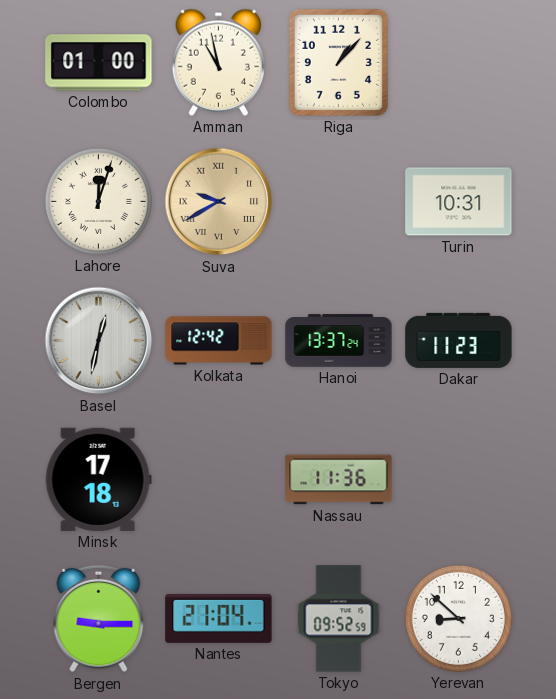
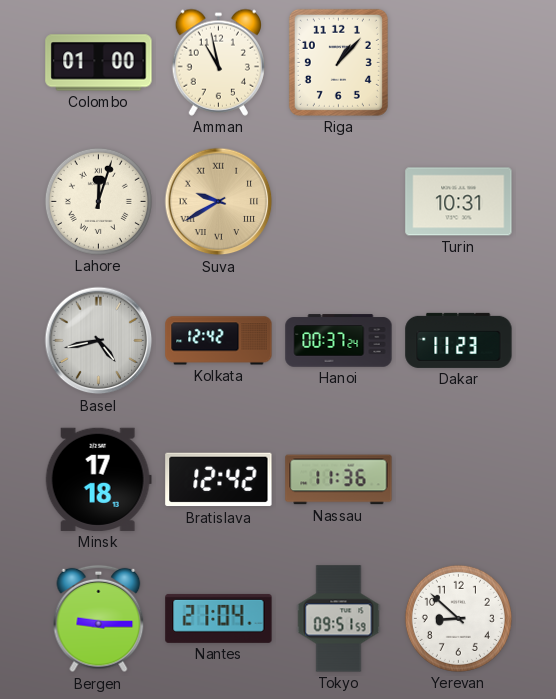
Basel: 12:32 -> 4:43
Hanoi: 13:37 -> 00:37
Bratislava: none -> 12:42
Tokyo: 09:52 -> 09:51
